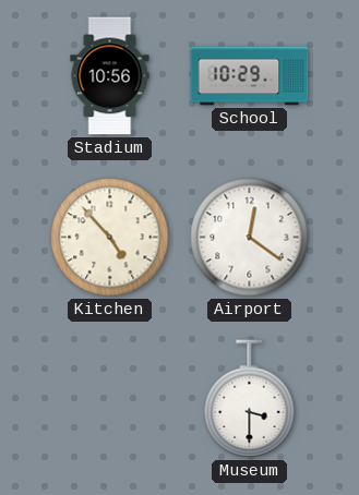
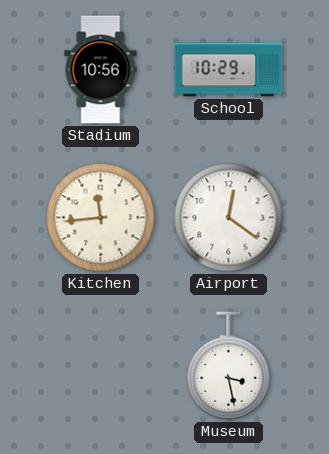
Kitchen: 4:53 -> 11:44
Museum: 3:30 -> 3:28
